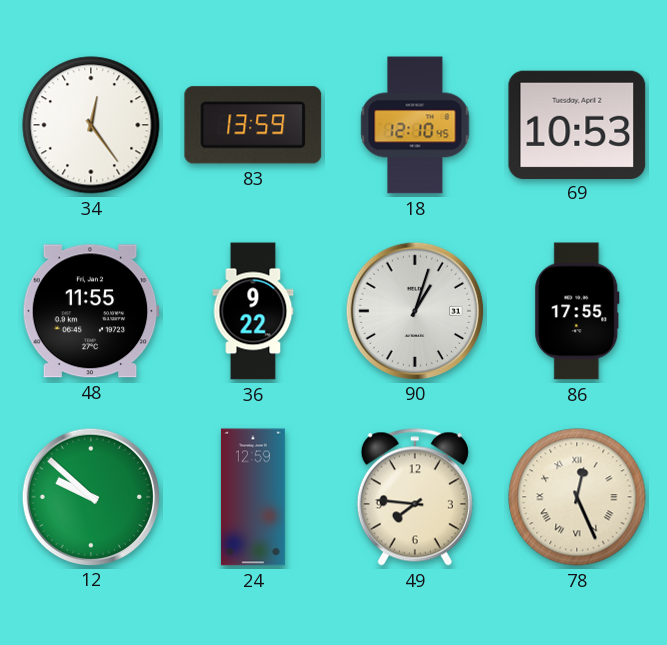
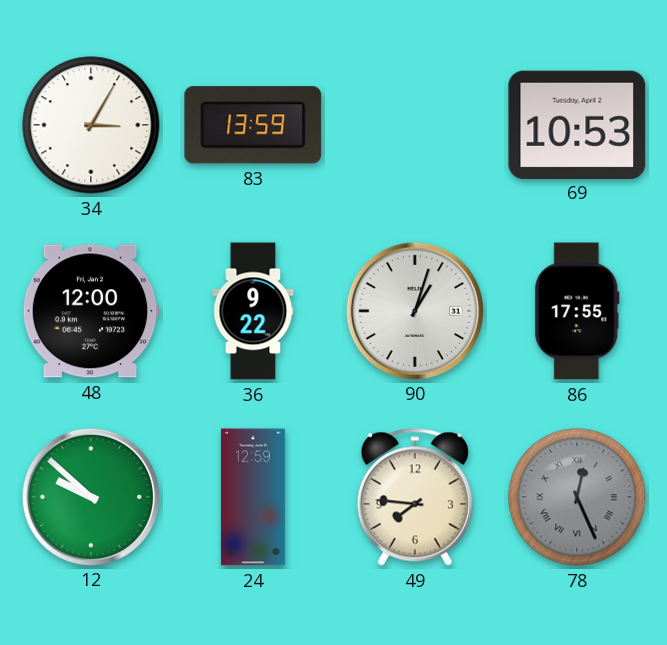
34: 12:24 -> 3:05
18: 12:10 -> none
48: 11:55 -> 12:00
78 dial: cream -> grey
